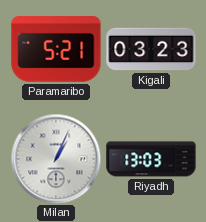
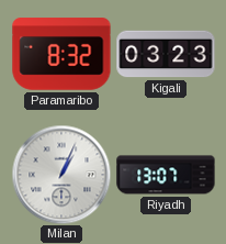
Paramaribo: 5:21 -> 8:32
Riyadh: 13:03 -> 13:07
